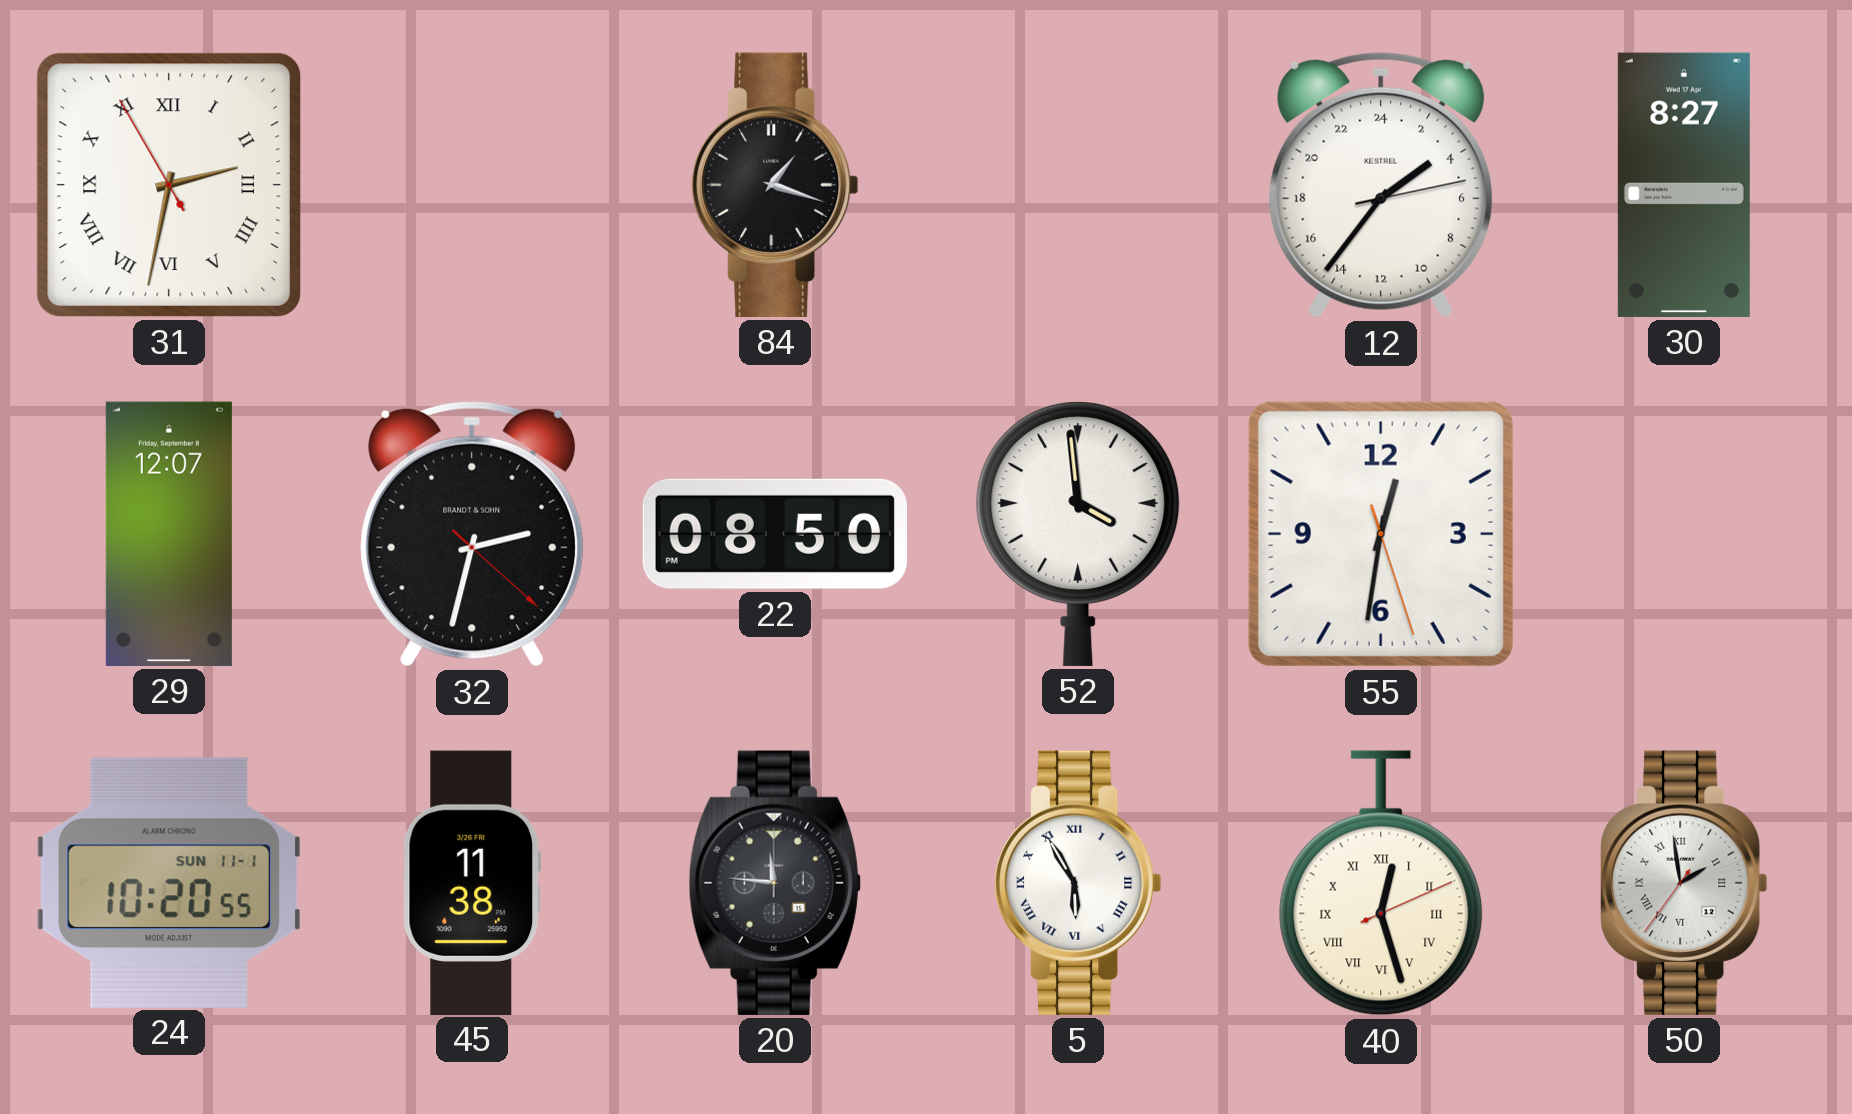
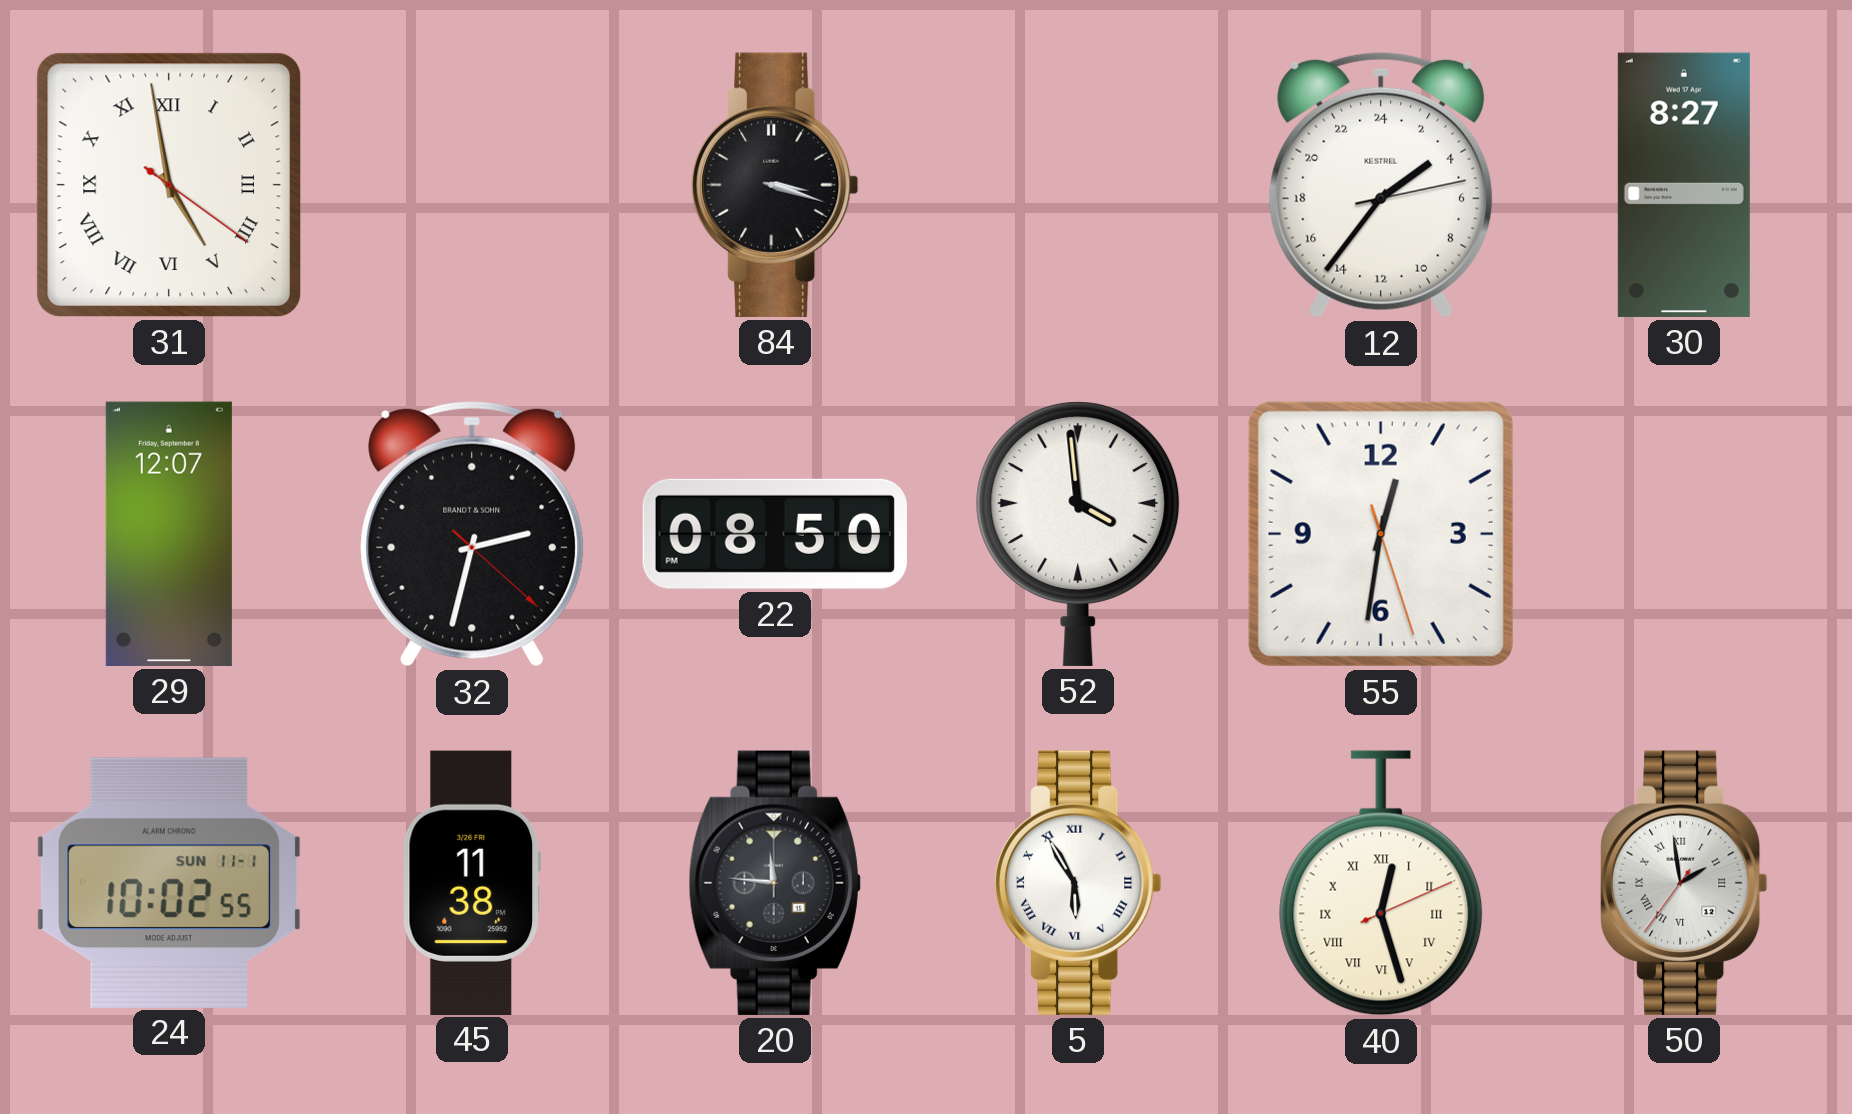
31: 2:31 -> 4:58
84: 1:18 -> 3:18
24: 10:20 -> 10:02
